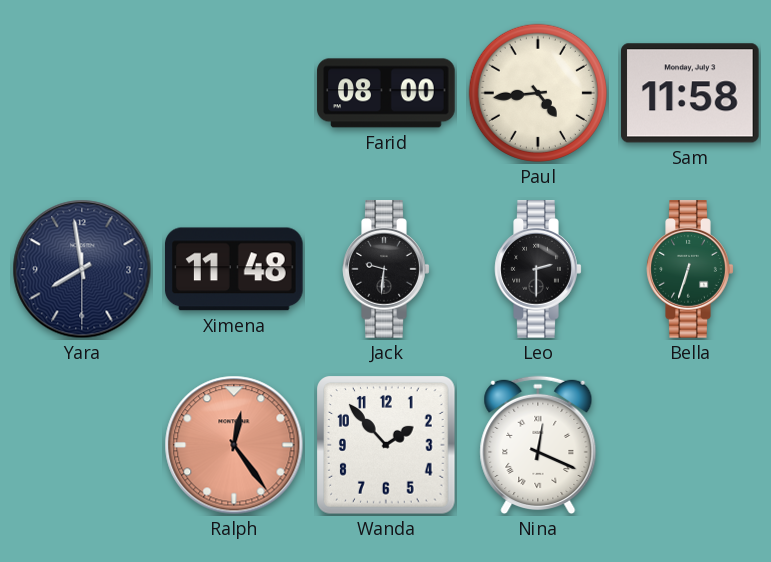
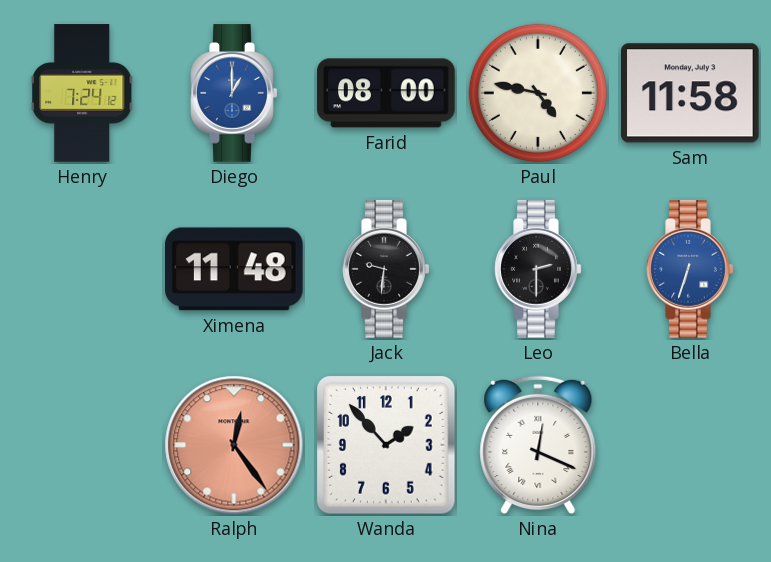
Henry: none -> 7:24
Diego: none -> 1:00
Paul: 4:44 -> 4:47
Yara: 7:58 -> none
Bella dial: green -> blue
